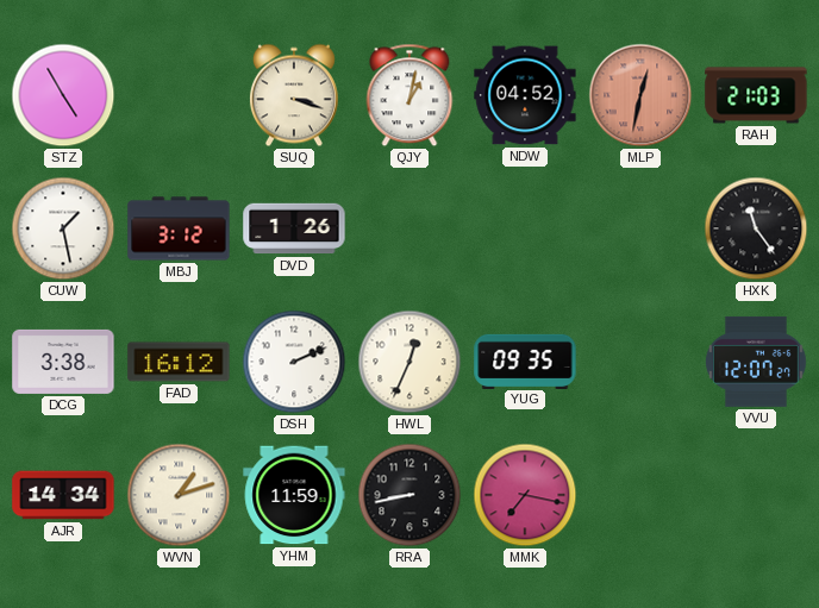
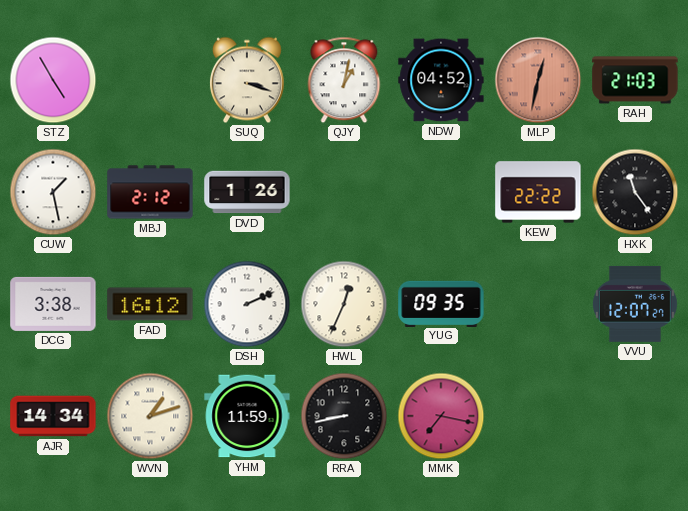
MBJ: 3:12 -> 2:12
KEW: none -> 22:22
